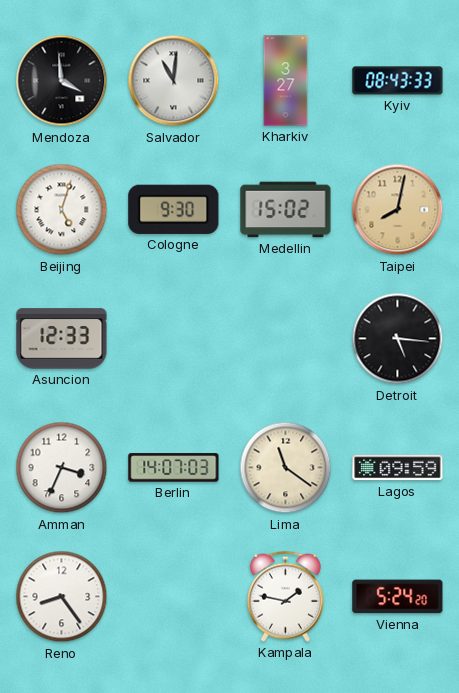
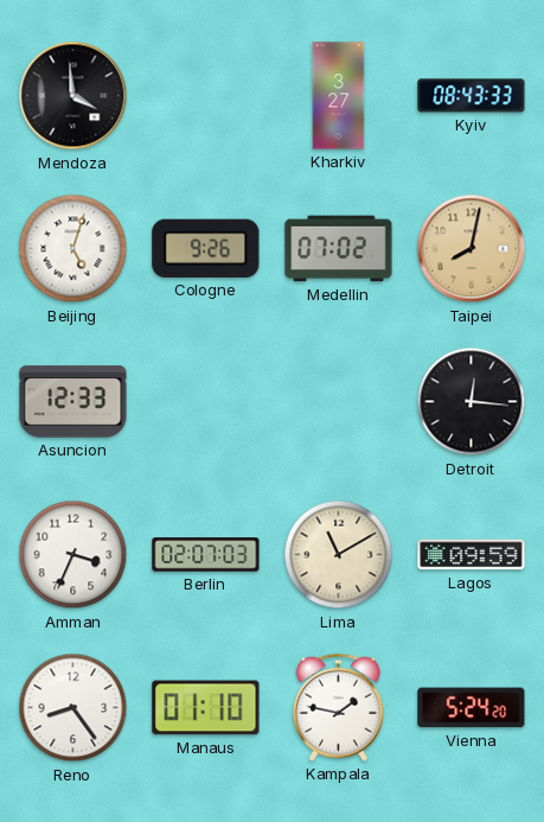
Salvador: 11:01 -> none
Cologne: 9:30 -> 9:26
Medellin: 15:02 -> 07:02
Detroit: 5:16 -> 12:16
Berlin: 14:07 -> 02:07
Lima: 11:21 -> 11:10
Manaus: none -> 01:10
